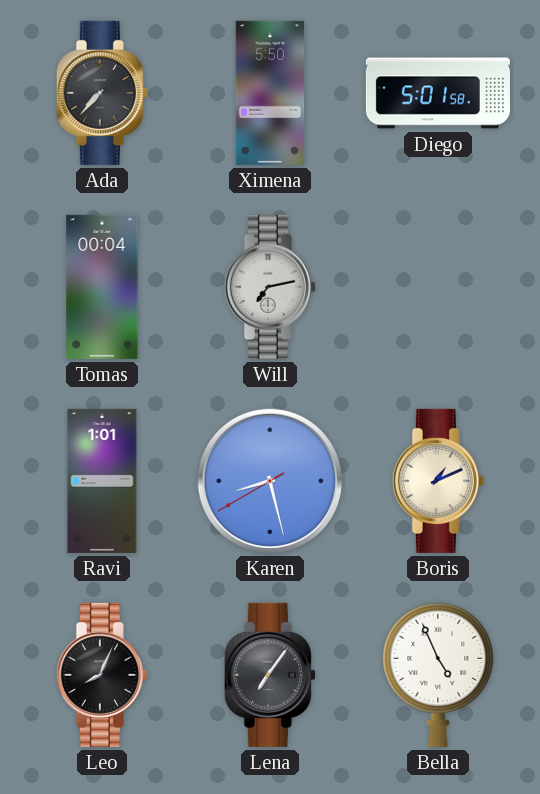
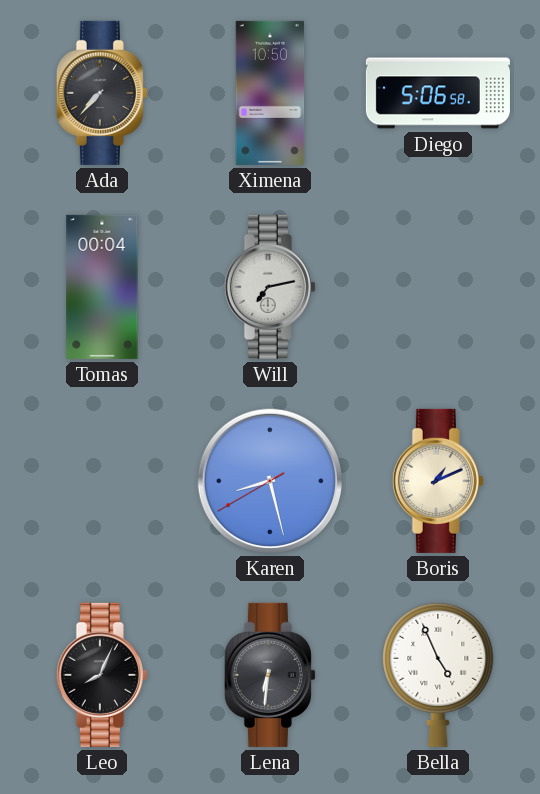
Ximena: 5:50 -> 10:50
Diego: 5:01 -> 5:06
Ravi: 1:01 -> none
Lena: 7:06 -> 6:31
